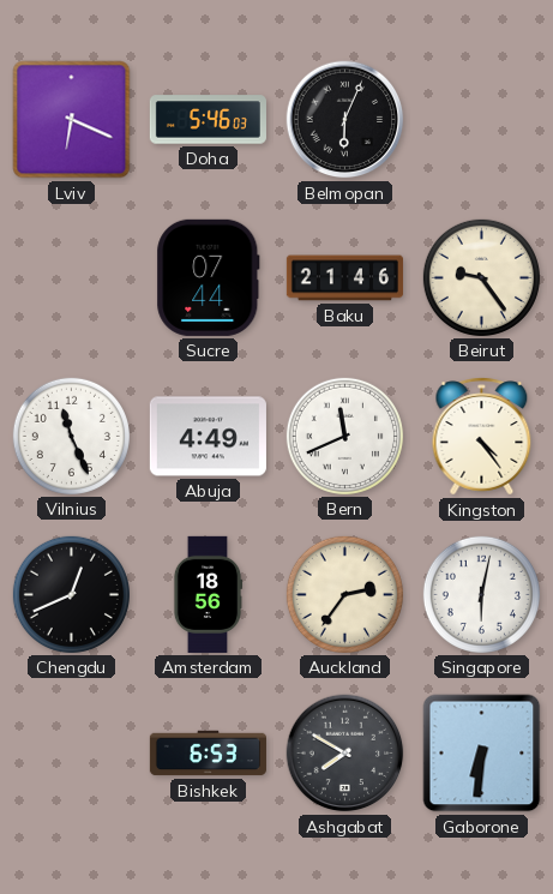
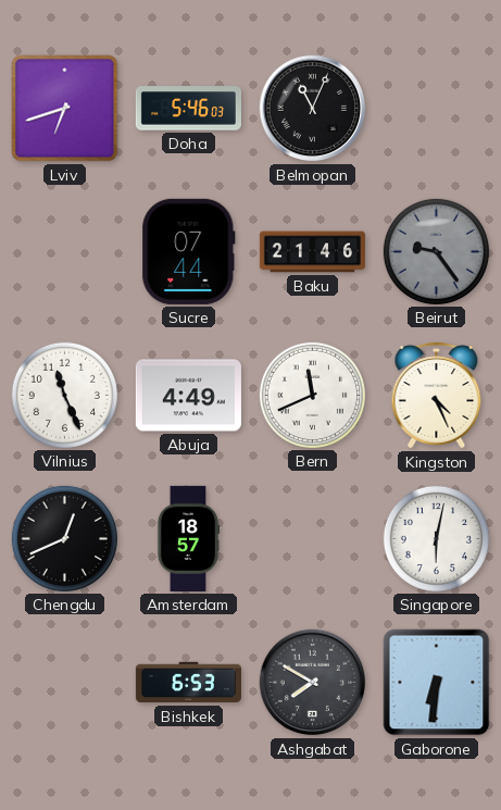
Lviv: 6:19 -> 6:42
Belmopan: 6:04 -> 11:04
Beirut dial: cream -> grey
Kingston: 4:24 -> 4:26
Amsterdam: 18:56 -> 18:57
Auckland: 2:36 -> none
